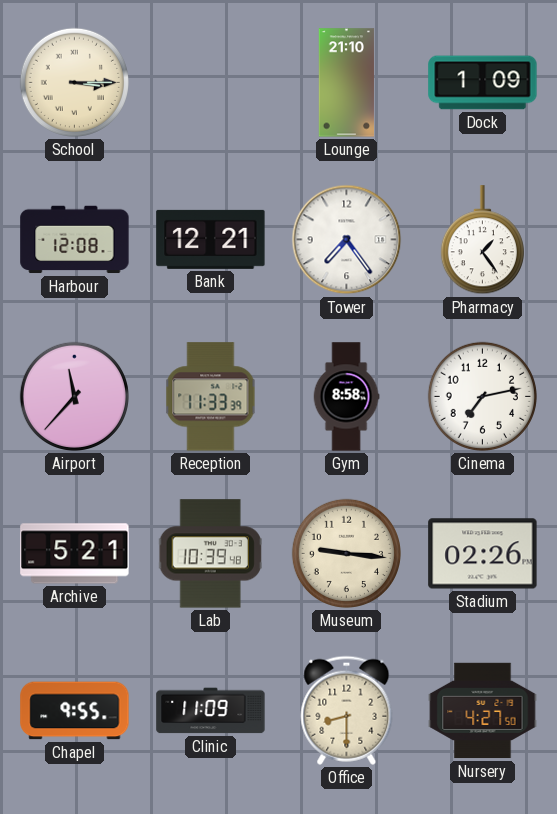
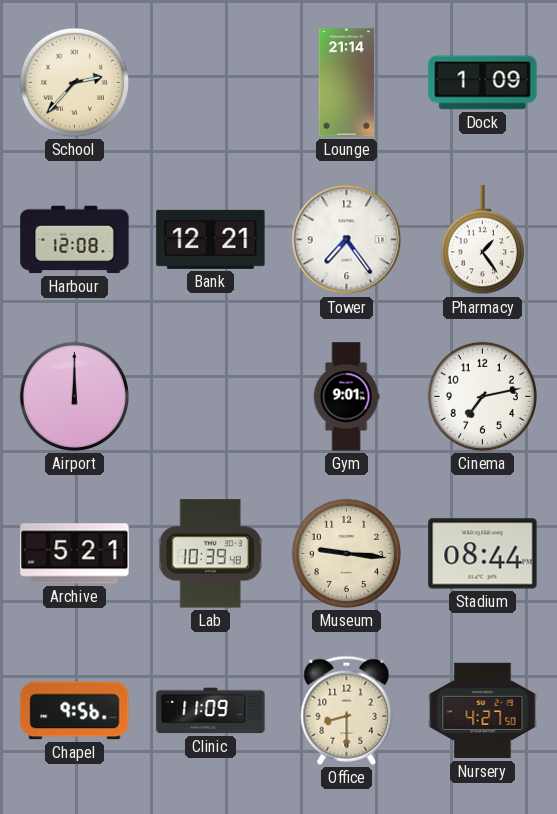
School: 3:15 -> 2:37
Lounge: 21:10 -> 21:14
Airport: 11:37 -> 12:00
Reception: 11:33 -> none
Gym: 8:58 -> 9:01
Stadium: 02:26 -> 08:44
Chapel: 9:55 -> 9:56
